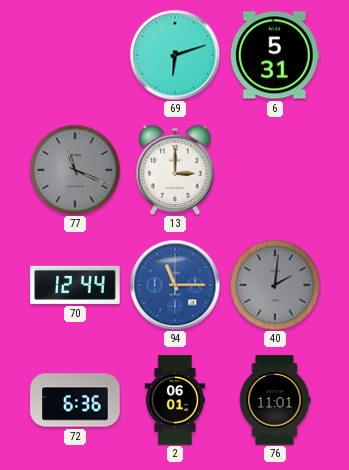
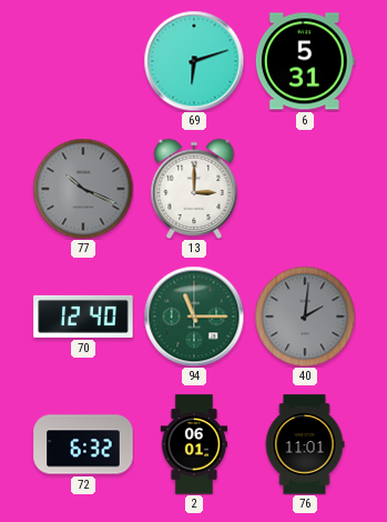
77: 11:19 -> 10:19
70: 12:44 -> 12:40
94 dial: blue -> green
72: 6:36 -> 6:32
